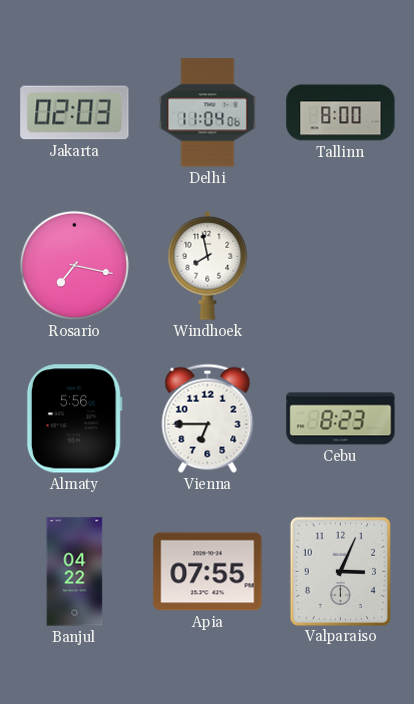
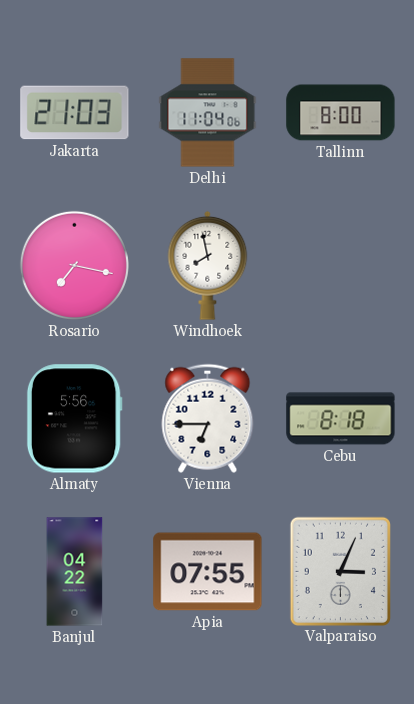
Jakarta: 02:03 -> 21:03
Cebu: 8:23 -> 8:18
